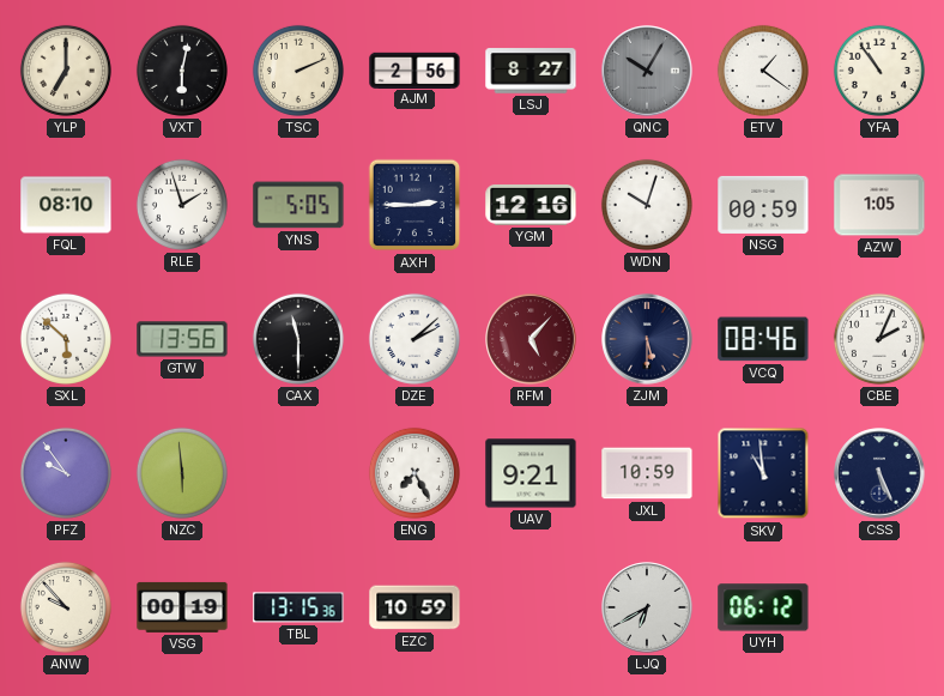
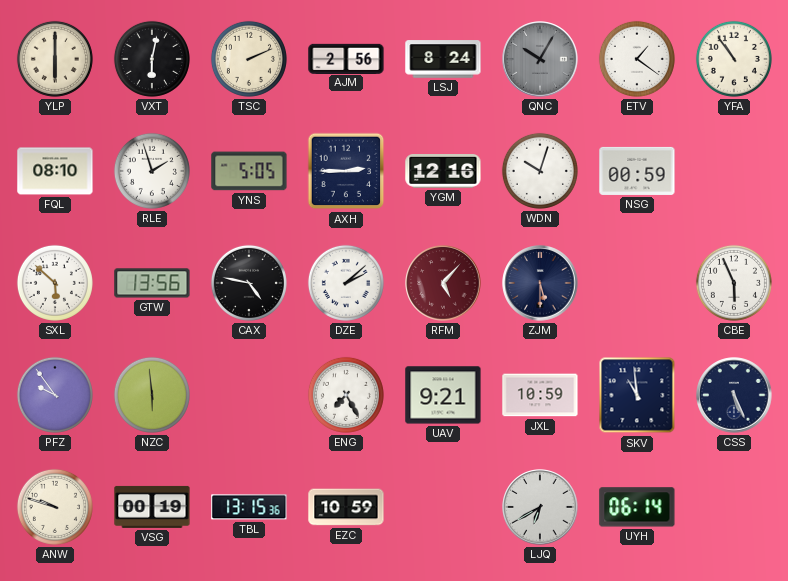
YLP: 7:00 -> 6:00
LSJ: 8:27 -> 8:24
AZW: 1:05 -> none
CAX: 11:30 -> 4:47
VCQ: 08:46 -> none
CBE: 2:04 -> 5:56
ANW: 9:53 -> 9:48
UYH: 06:12 -> 06:14
